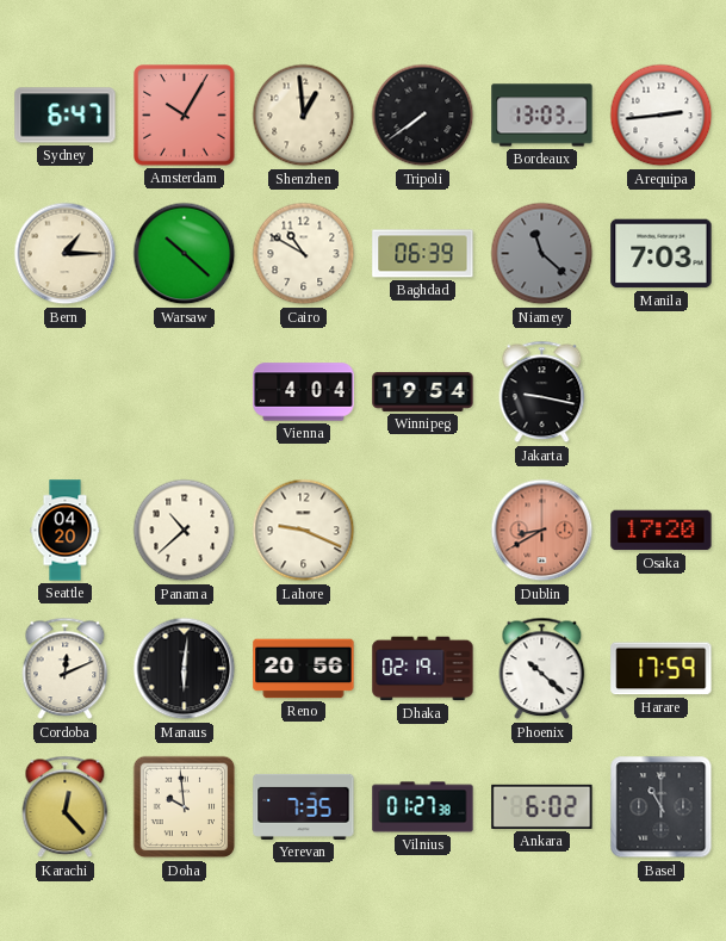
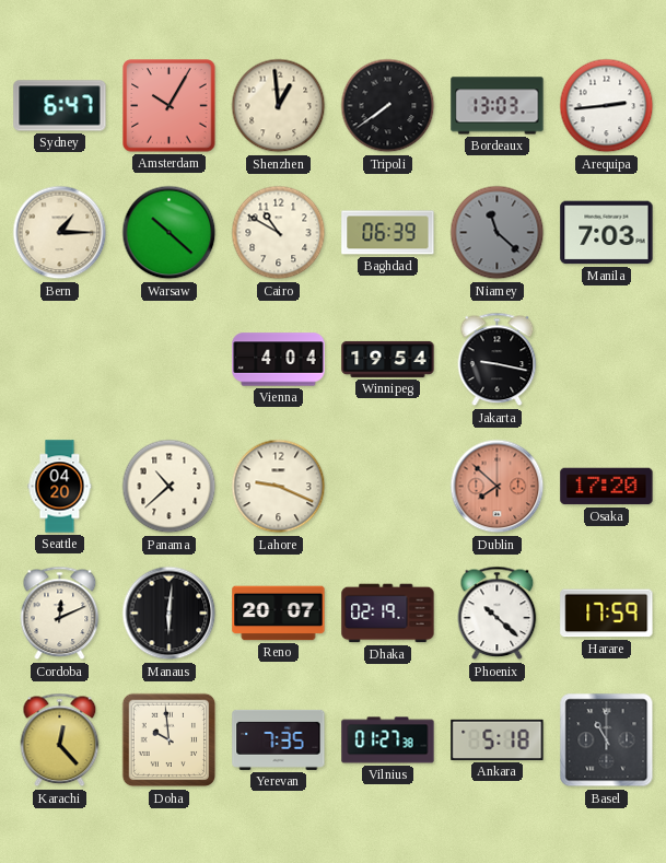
Dublin: 8:40 -> 7:52
Reno: 20:56 -> 20:07
Ankara: 6:02 -> 5:18
